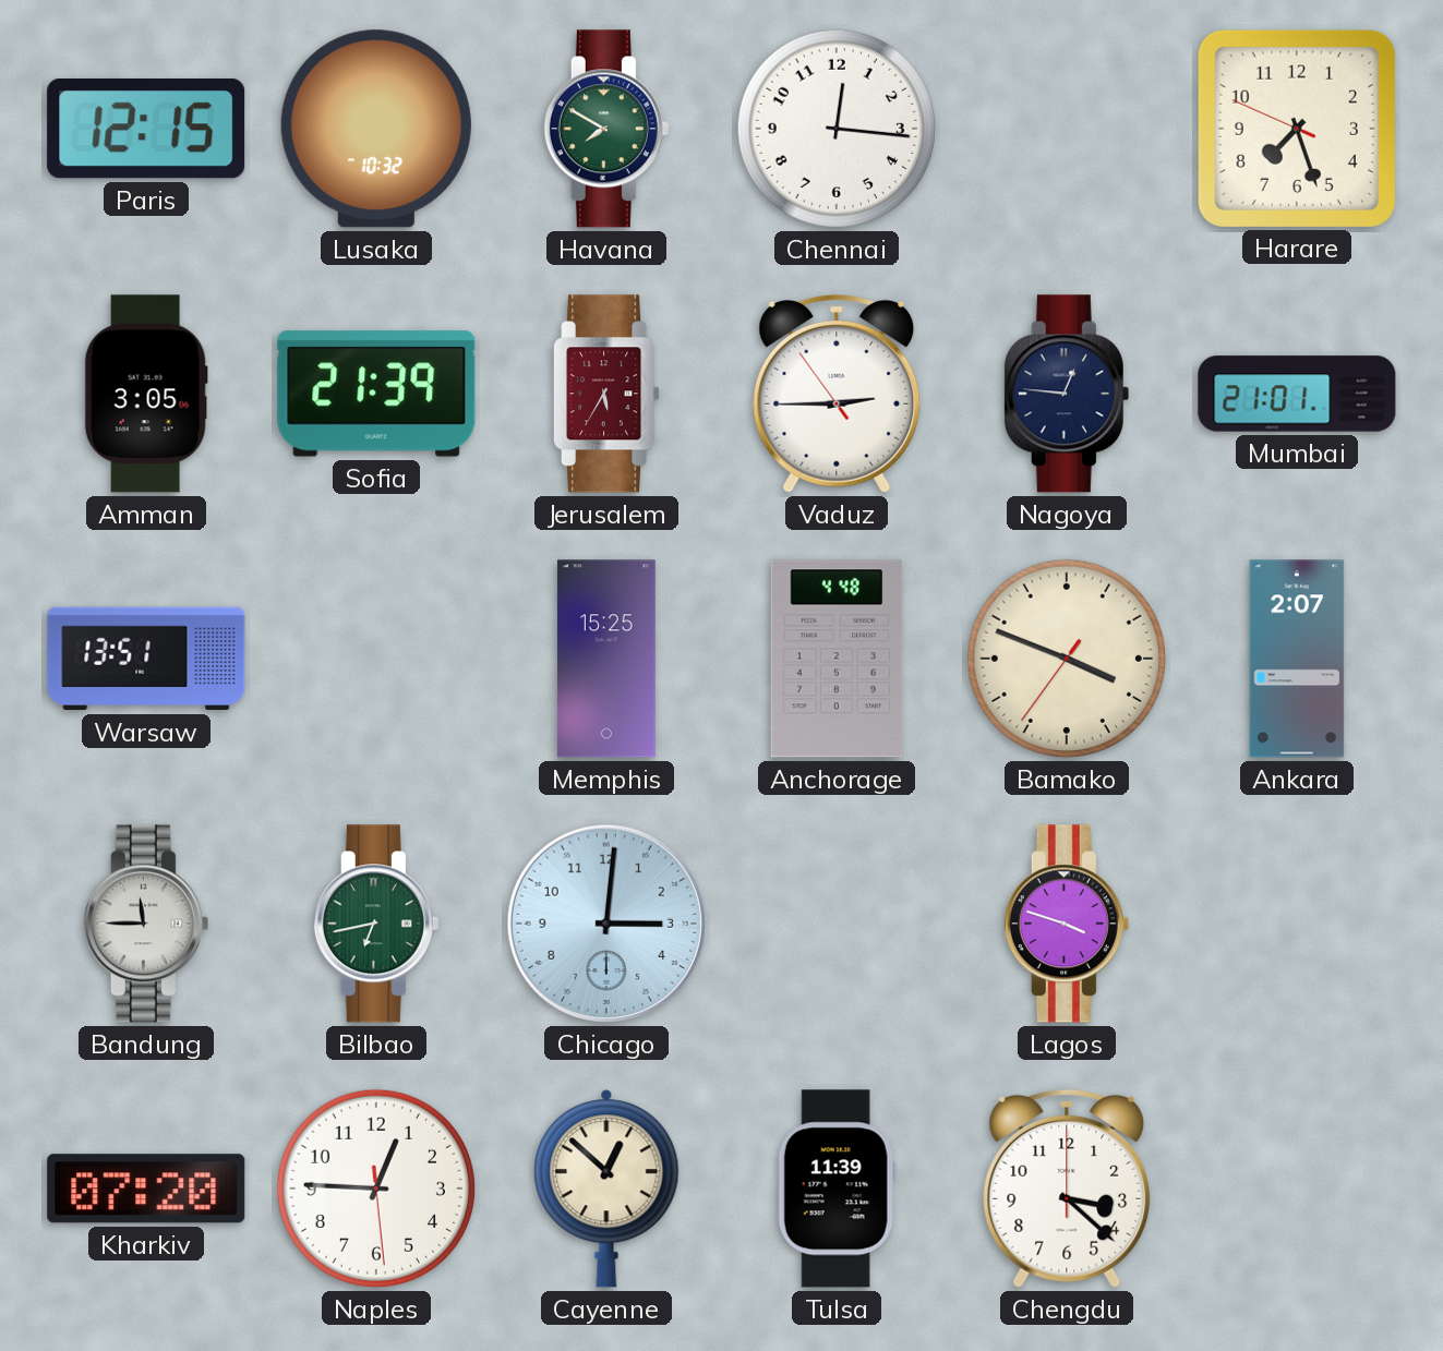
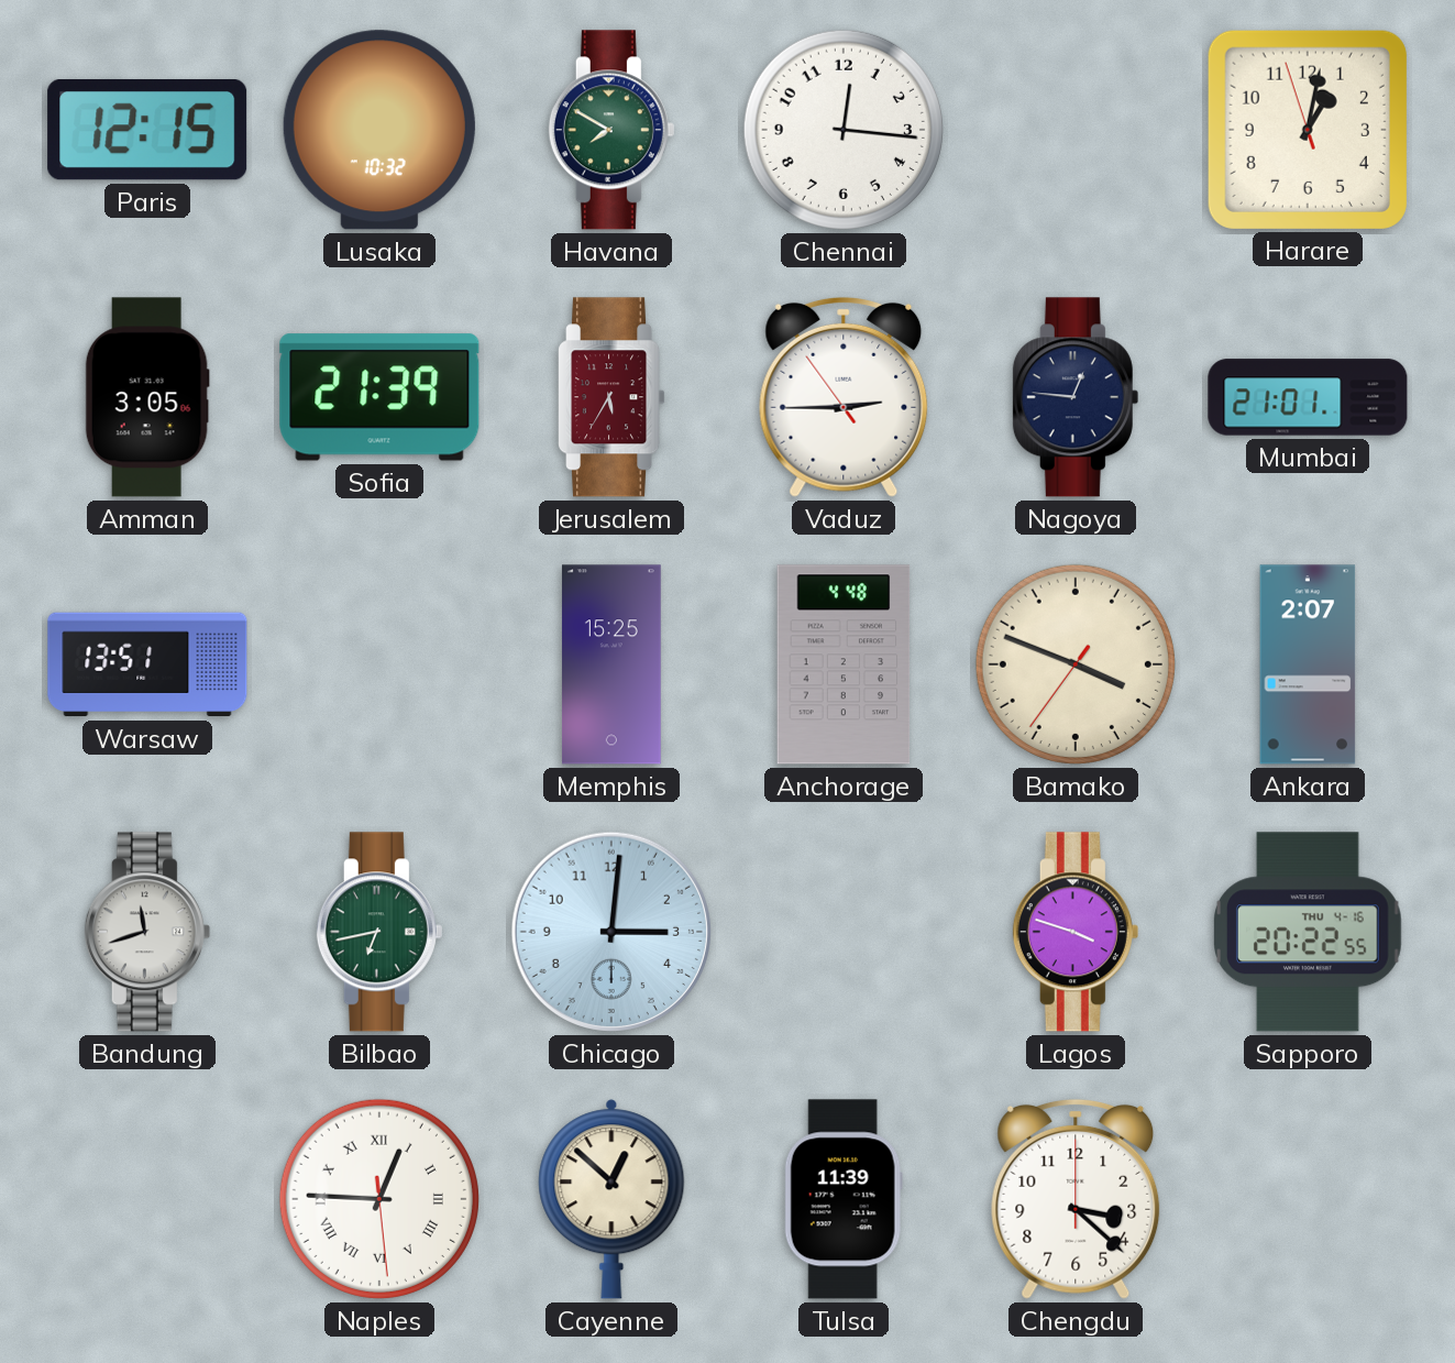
Harare: 7:26 -> 1:01
Bandung: 11:45 -> 11:42
Sapporo: none -> 20:22
Kharkiv: 07:20 -> none
Naples numerals: Arabic -> Roman
